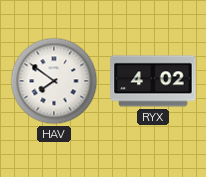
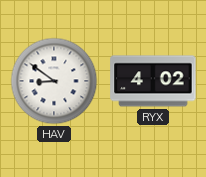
HAV: 7:51 -> 8:51
